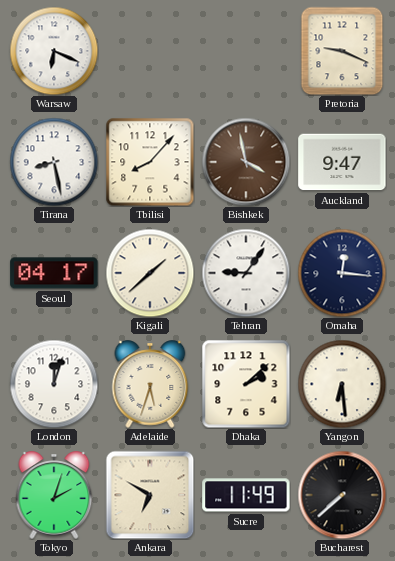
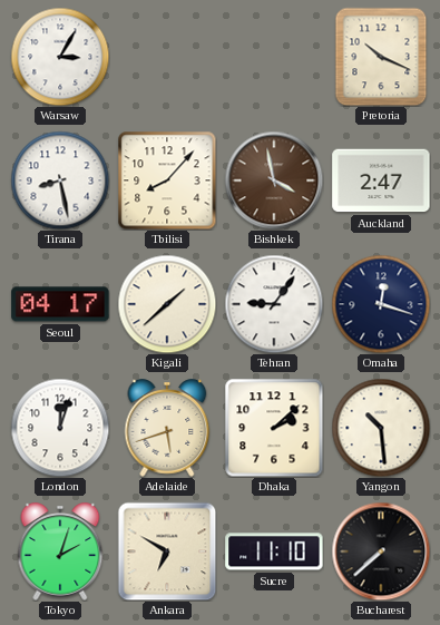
Warsaw: 6:19 -> 3:05
Pretoria: 9:19 -> 10:19
Auckland: 9:47 -> 2:47
Omaha: 12:16 -> 12:18
Adelaide: 5:33 -> 5:42
Yangon: 6:29 -> 10:29
Sucre: 11:49 -> 11:10
